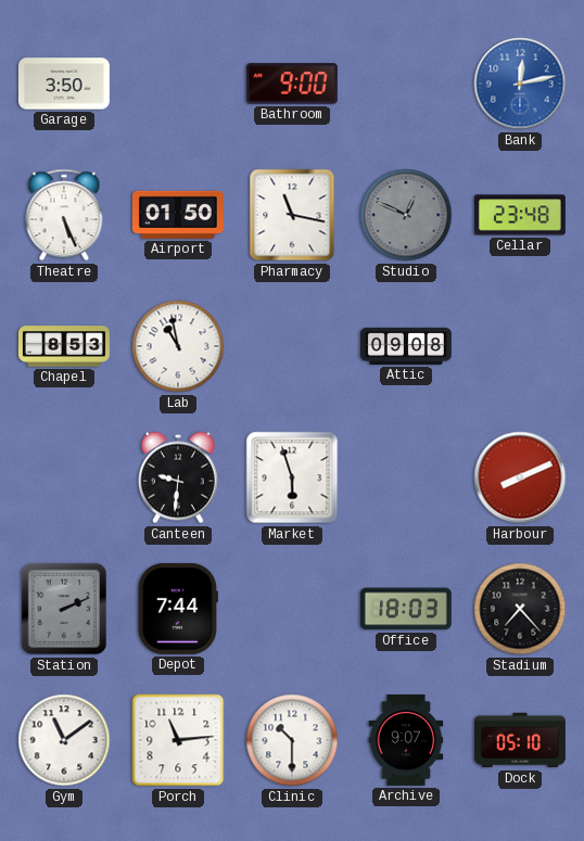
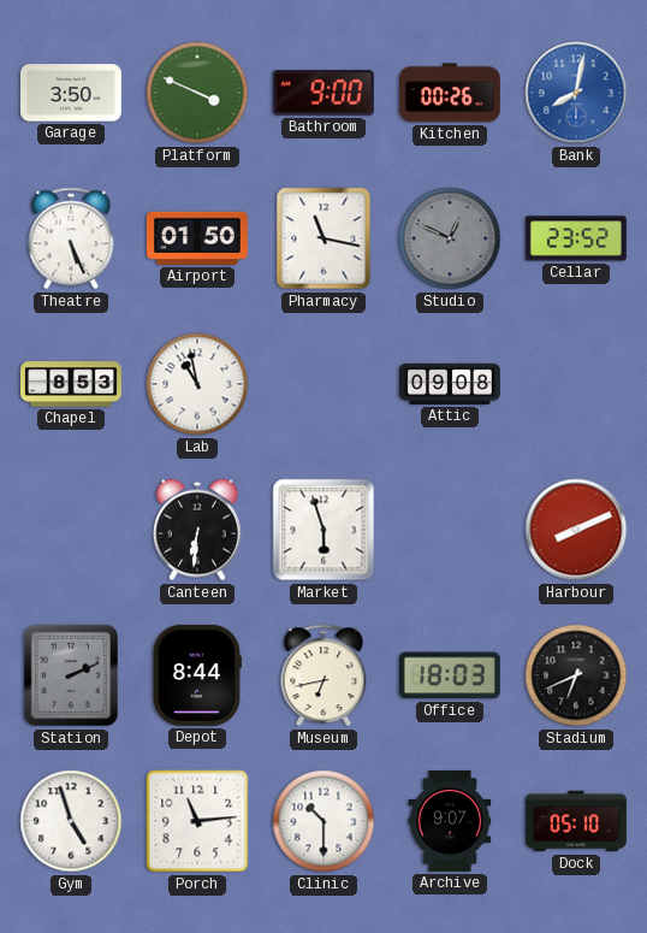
Platform: none -> 3:49
Kitchen: none -> 00:26
Bank: 12:13 -> 8:02
Cellar: 23:48 -> 23:52
Canteen: 9:31 -> 6:31
Depot: 7:44 -> 8:44
Museum: none -> 6:43
Stadium: 7:23 -> 6:41
Gym: 11:09 -> 4:57
